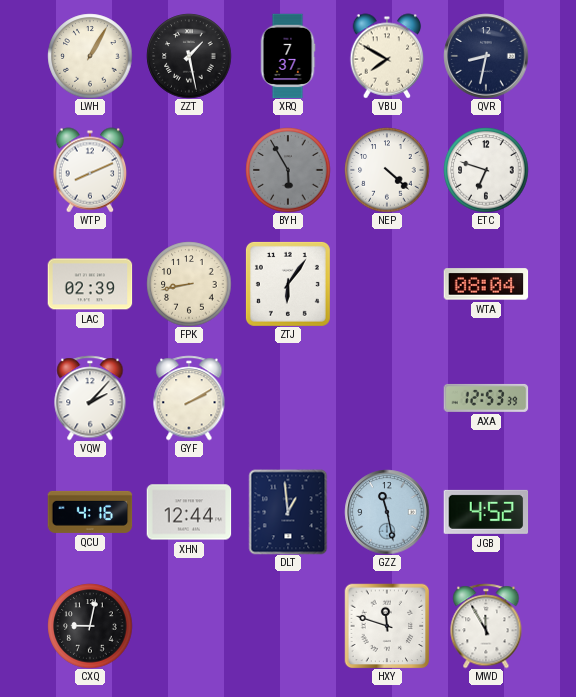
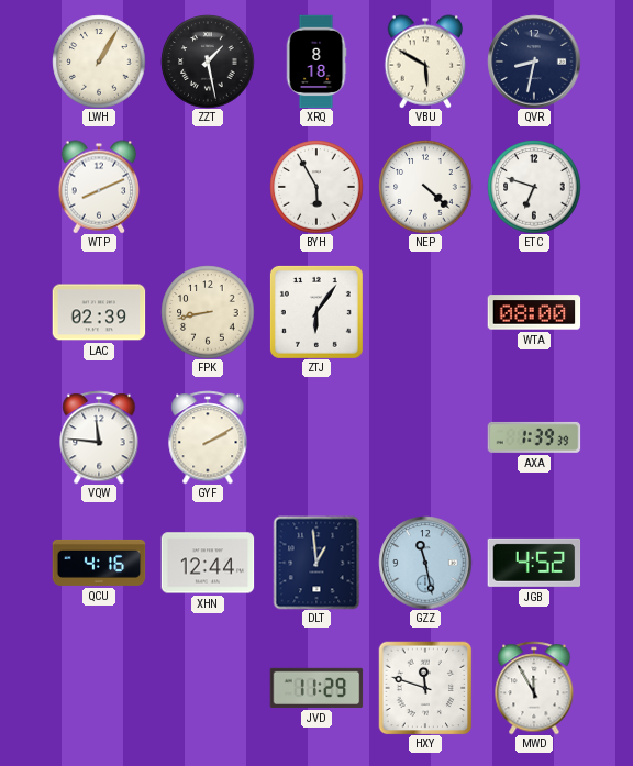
XRQ: 7:37 -> 8:18
VBU: 7:50 -> 5:50
BYH dial: grey -> white
WTA: 08:04 -> 08:00
VQW: 2:07 -> 11:46
AXA: 12:53 -> 1:39
CXQ: 9:02 -> none
JVD: none -> 11:29
